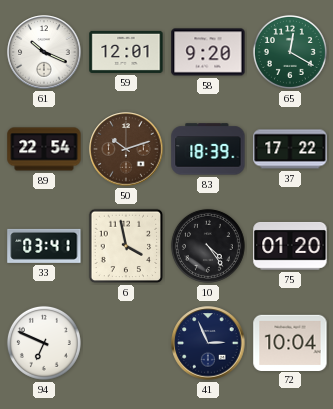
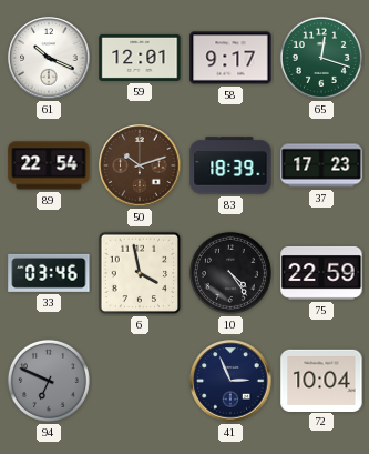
58: 9:20 -> 9:17
65: 12:20 -> 12:18
37: 17:22 -> 17:23
33: 03:41 -> 03:46
75: 01:20 -> 22:59
94 dial: white -> grey
